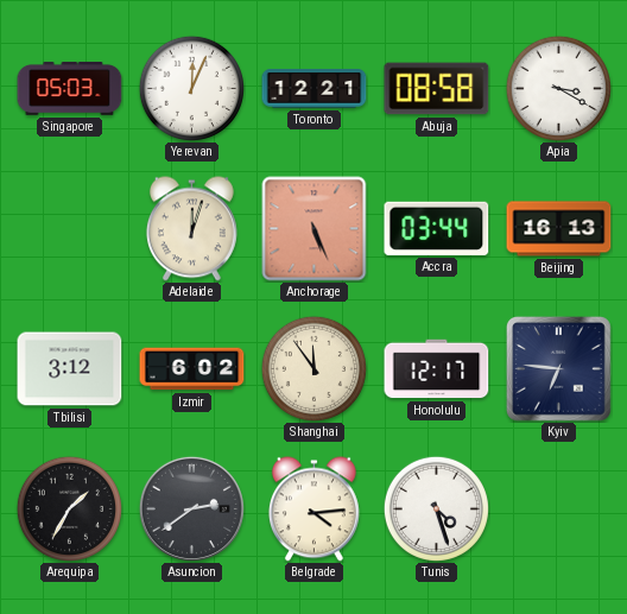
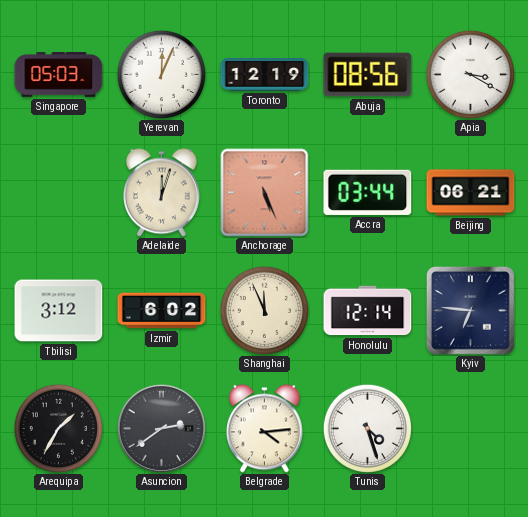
Toronto: 12:21 -> 12:19
Abuja: 08:58 -> 08:56
Beijing: 16:13 -> 06:21
Shanghai: 11:54 -> 11:56
Honolulu: 12:17 -> 12:14
